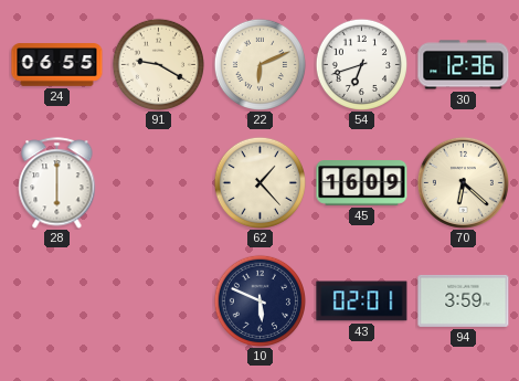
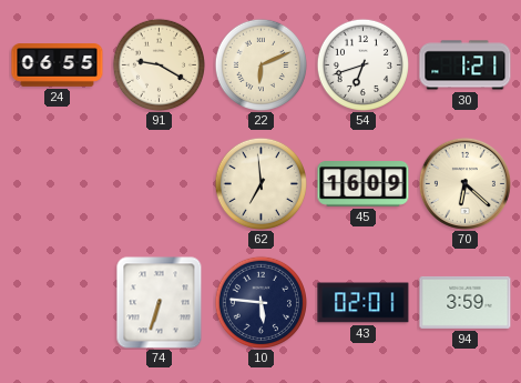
30: 12:36 -> 1:21
28: 6:00 -> none
62: 1:23 -> 6:59
74: none -> 6:33
10: 5:49 -> 5:46
